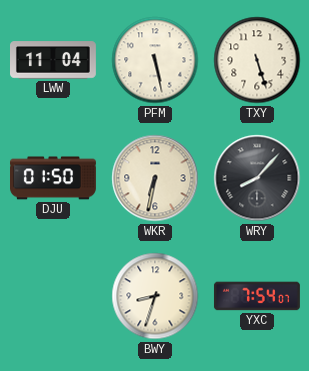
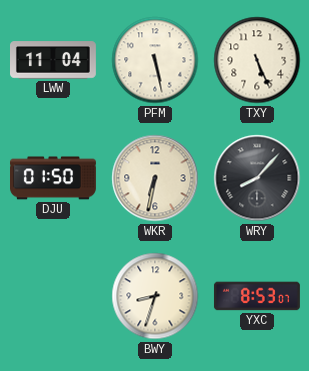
TXY: 5:27 -> 5:26
YXC: 7:54 -> 8:53
